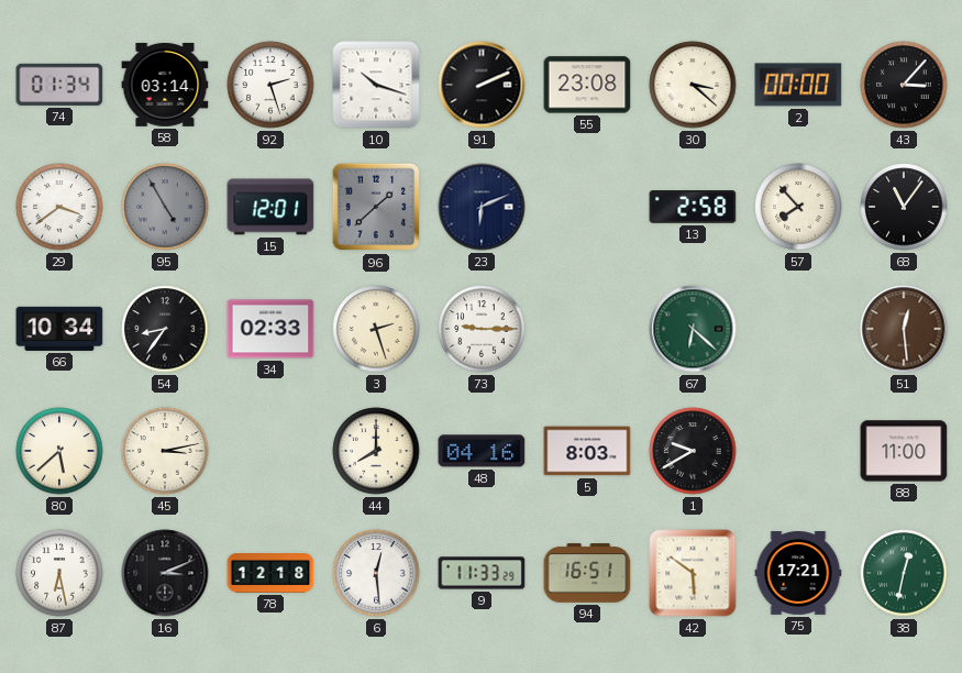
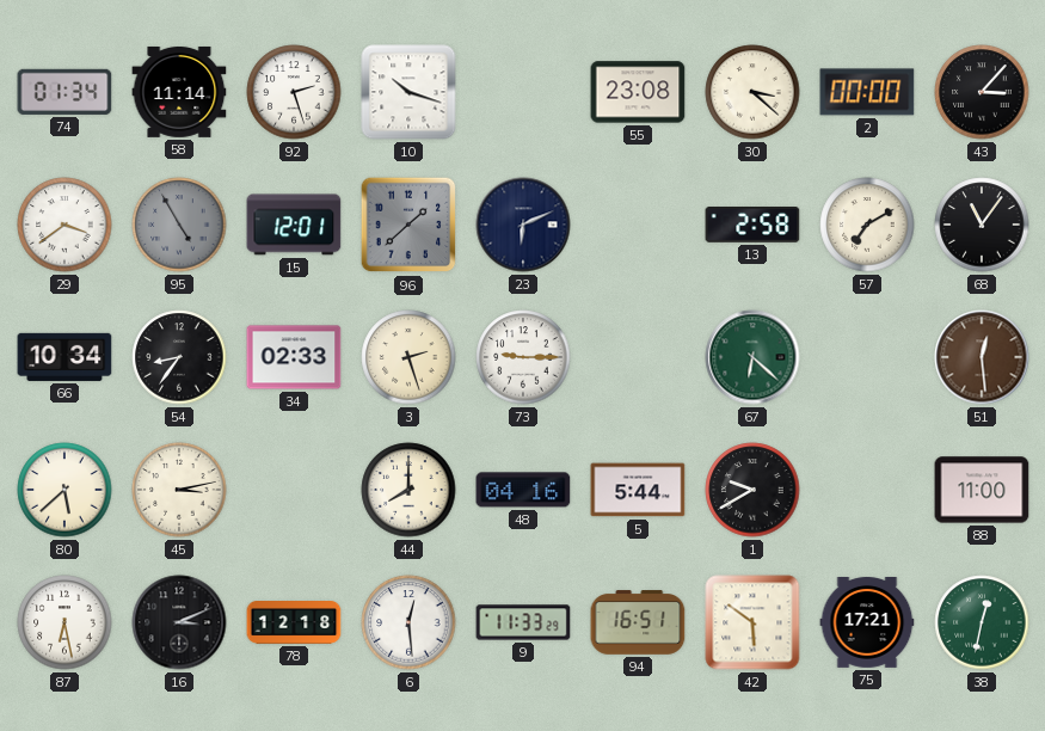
58: 03:14 -> 11:14
91: 2:11 -> none
57: 7:53 -> 7:10
5: 8:03 -> 5:44
